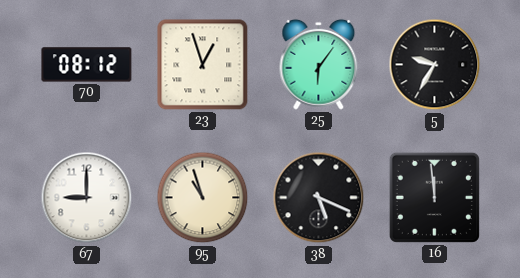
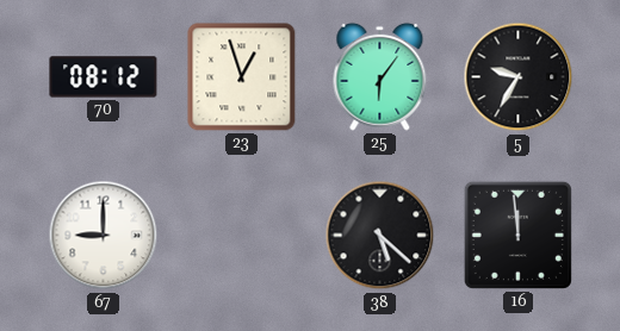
95: 10:57 -> none
38: 5:19 -> 5:22
